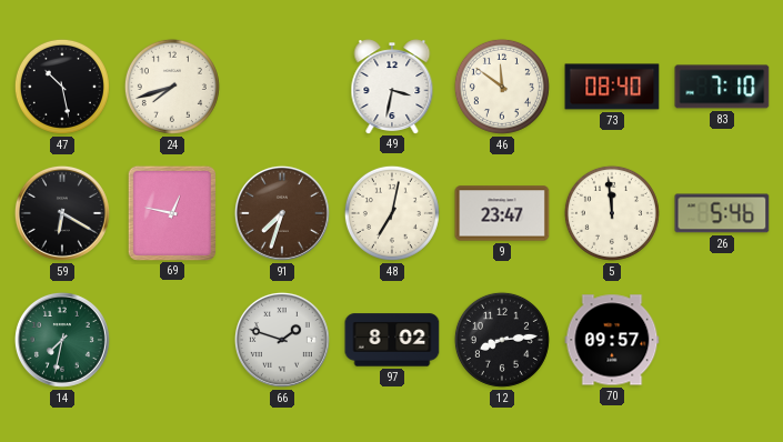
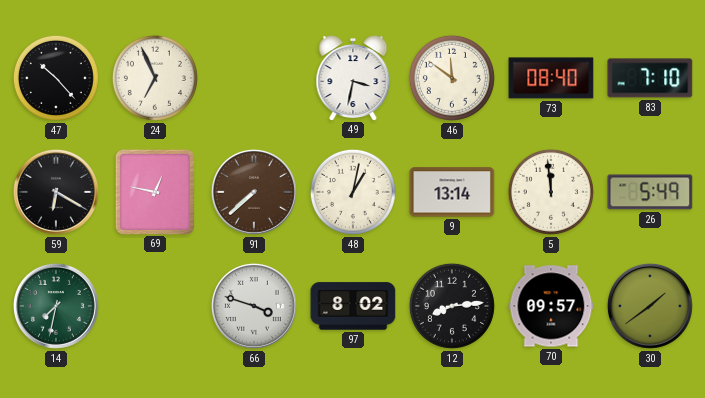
47: 10:28 -> 10:23
24: 7:42 -> 6:56
91: 7:33 -> 7:38
48: 7:02 -> 1:02
9: 23:47 -> 13:14
26: 5:46 -> 5:49
66: 1:48 -> 3:48
30: none -> 1:39
